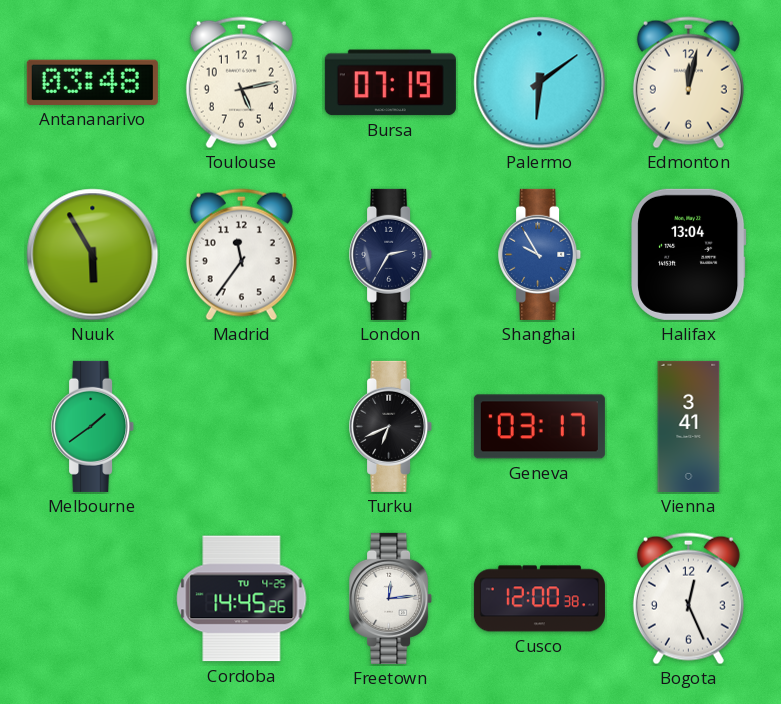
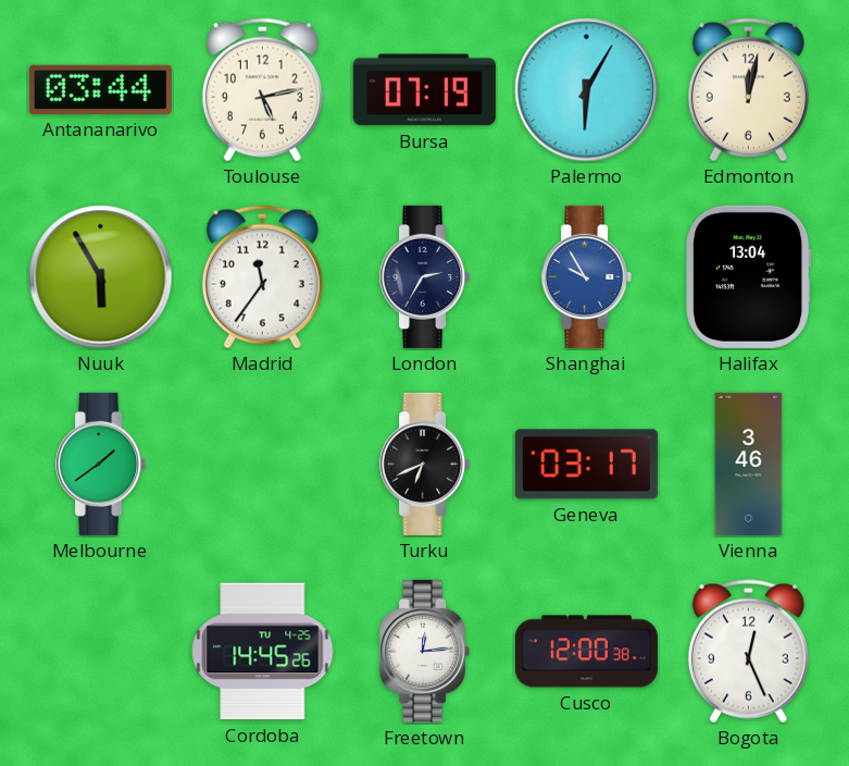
Antananarivo: 03:48 -> 03:44
Palermo: 6:09 -> 6:05
Vienna: 3:41 -> 3:46
